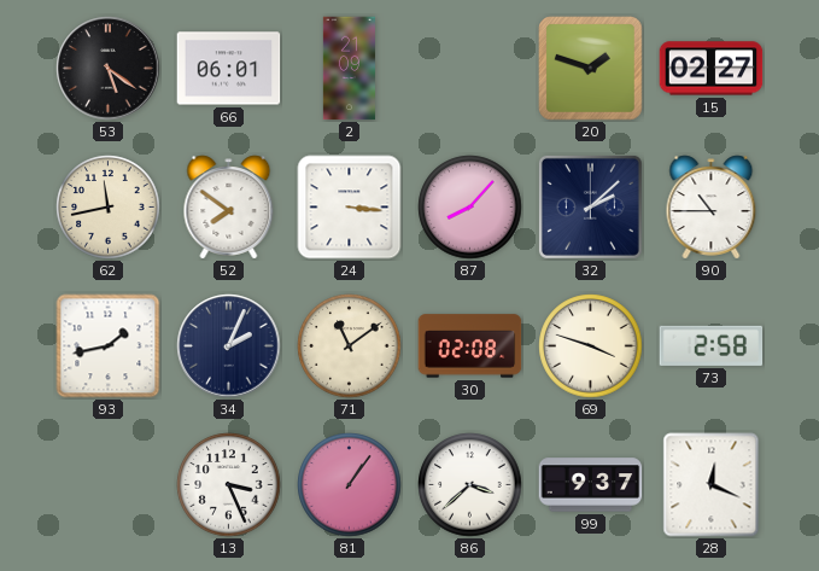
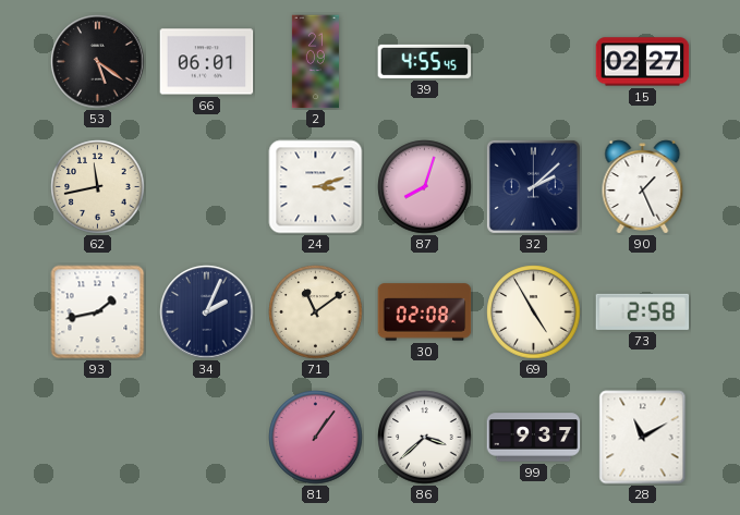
39: none -> 4:55
20: 1:48 -> none
52: 7:51 -> none
24: 3:16 -> 3:12
87: 8:07 -> 8:03
90: 10:45 -> 1:26
69: 3:48 -> 4:55
13: 3:26 -> none
28: 12:19 -> 11:10
